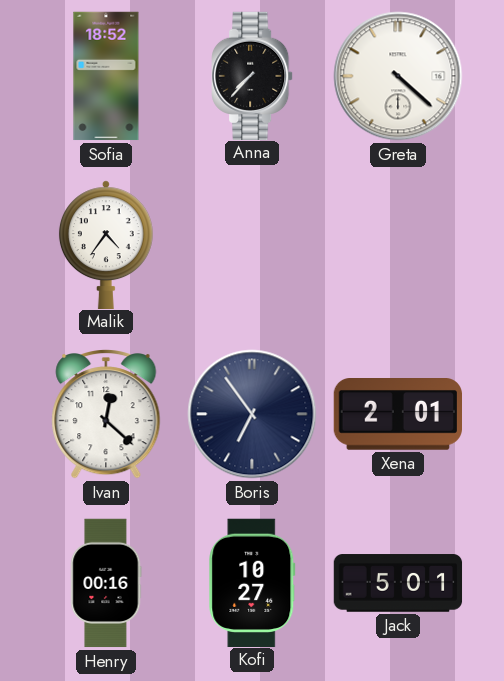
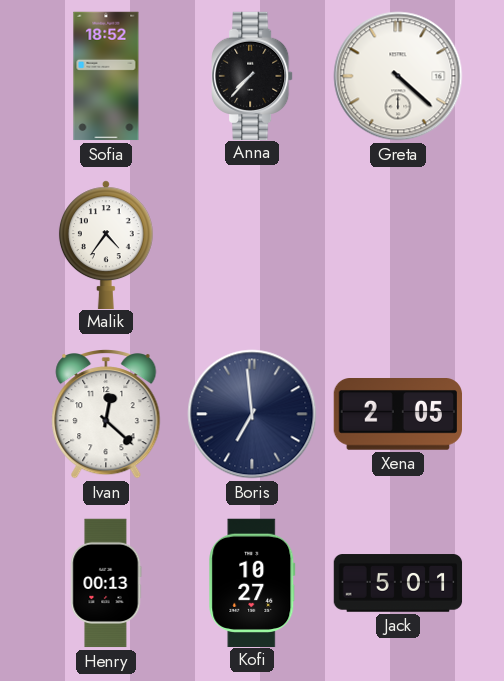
Boris: 6:54 -> 6:59
Xena: 2:01 -> 2:05
Henry: 00:16 -> 00:13
